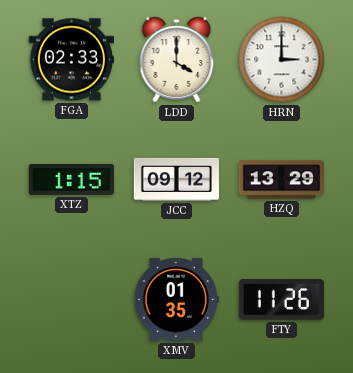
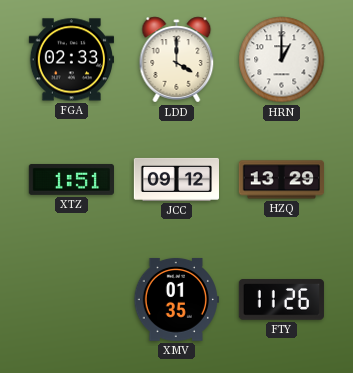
HRN: 3:00 -> 1:00
XTZ: 1:15 -> 1:51
